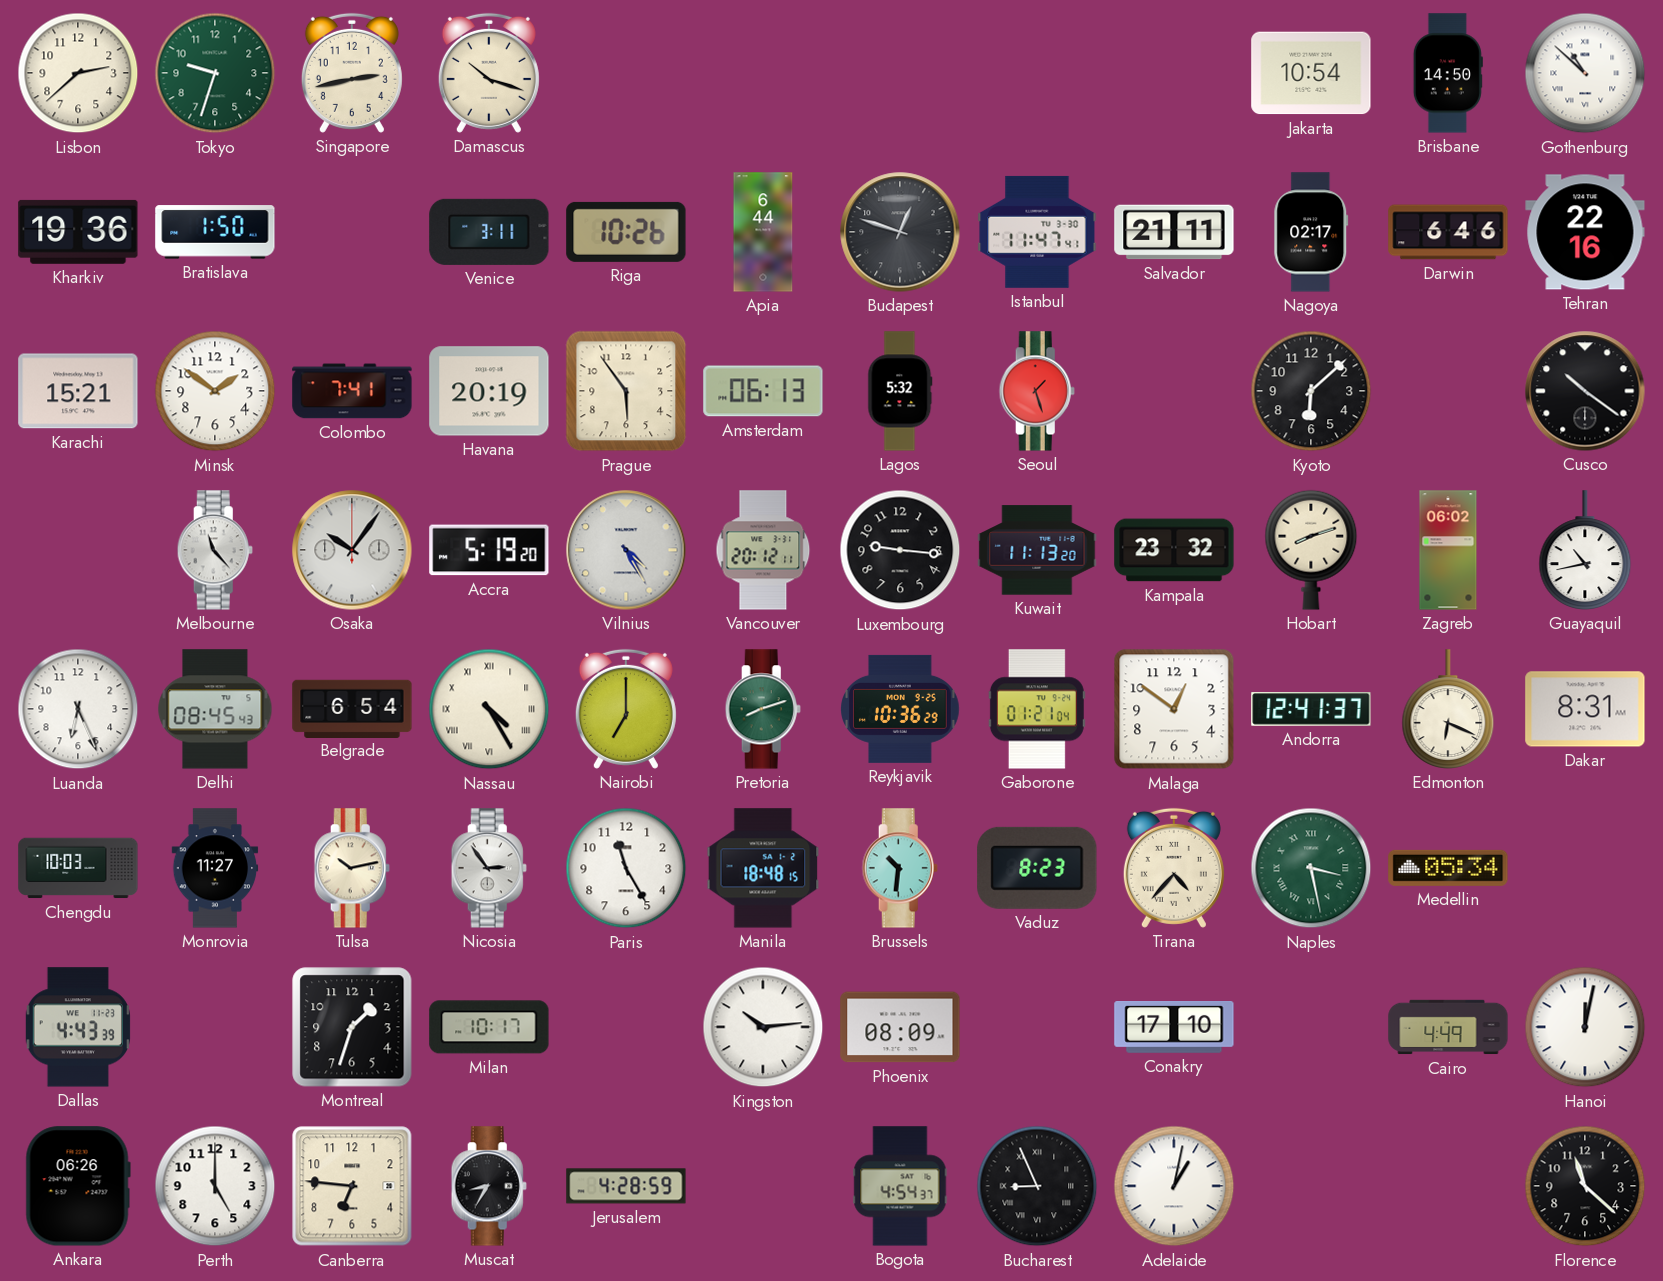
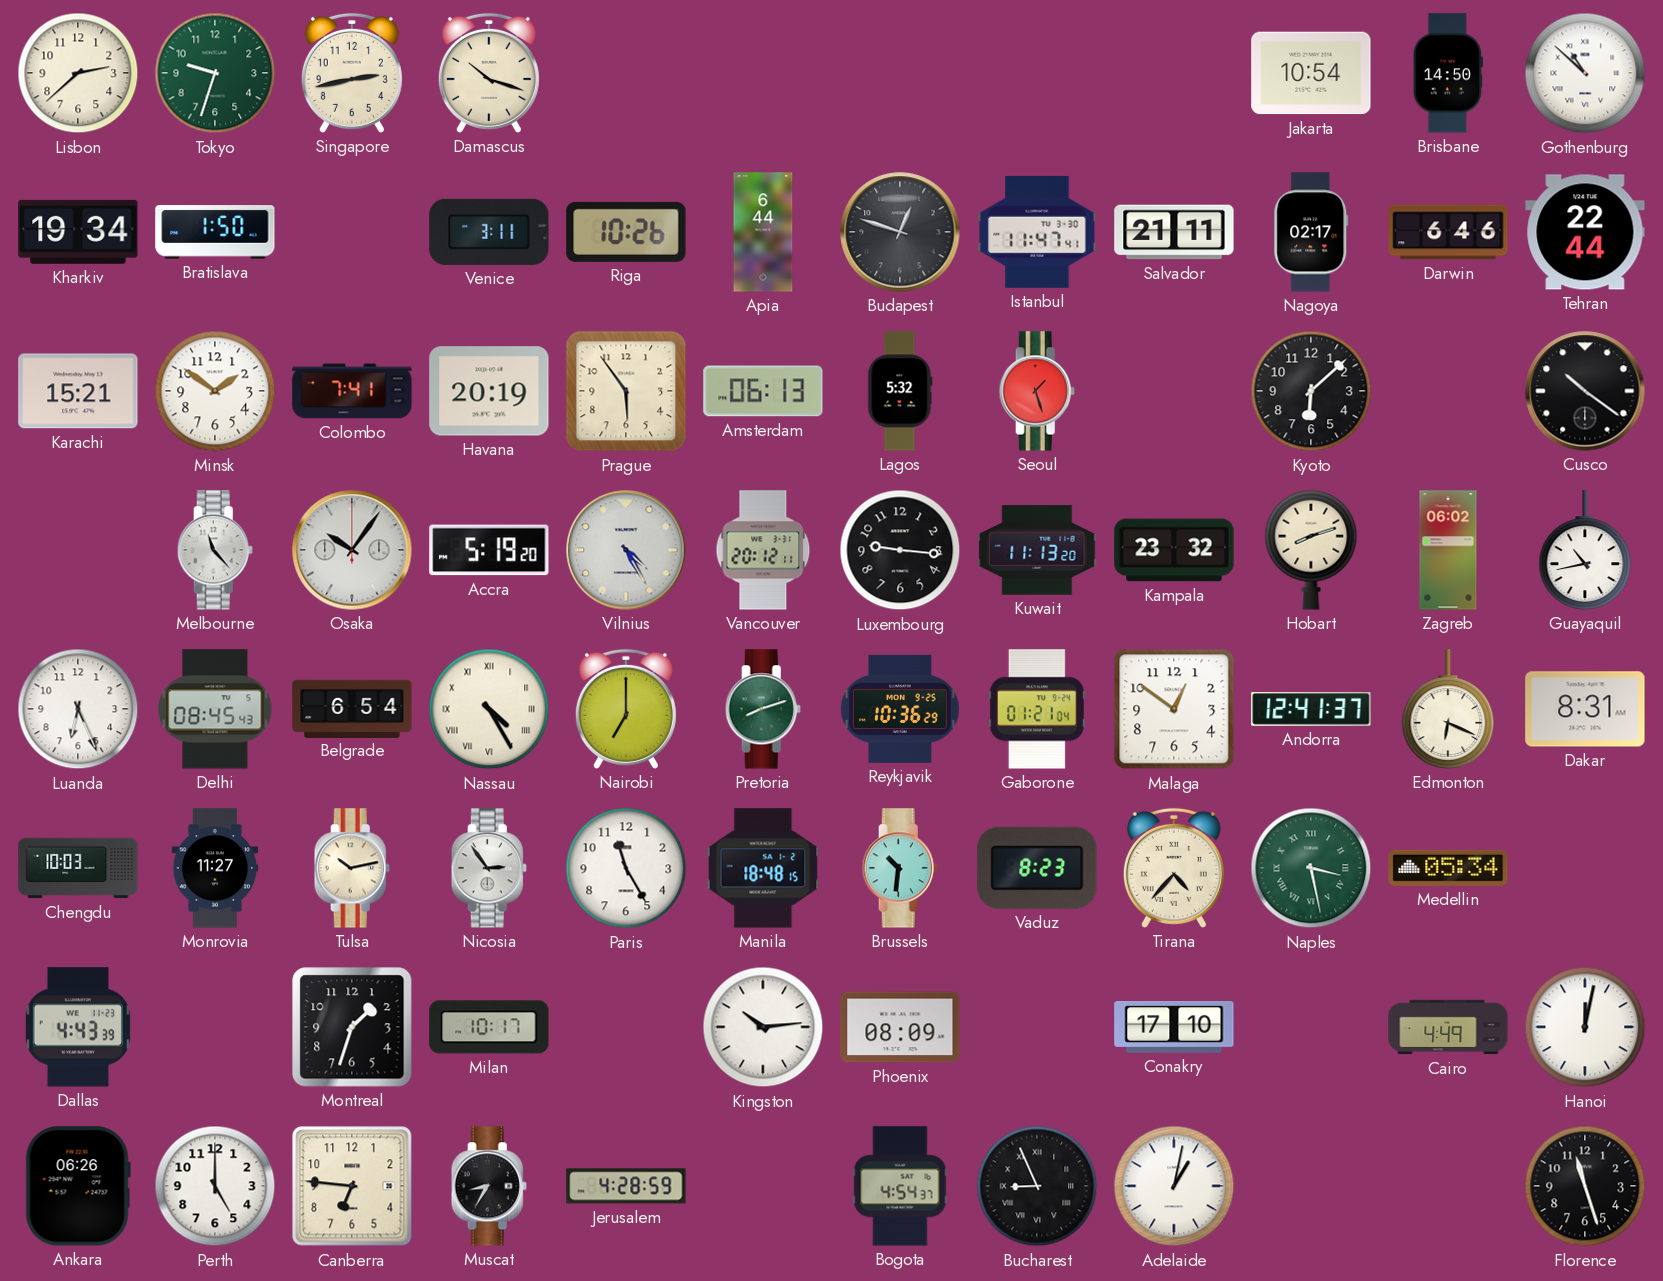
Kharkiv: 19:36 -> 19:34
Tehran: 22:16 -> 22:44
Florence: 11:22 -> 11:27
